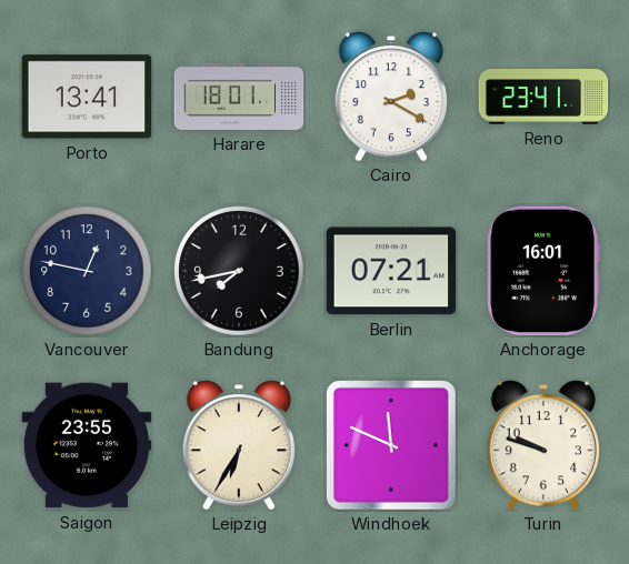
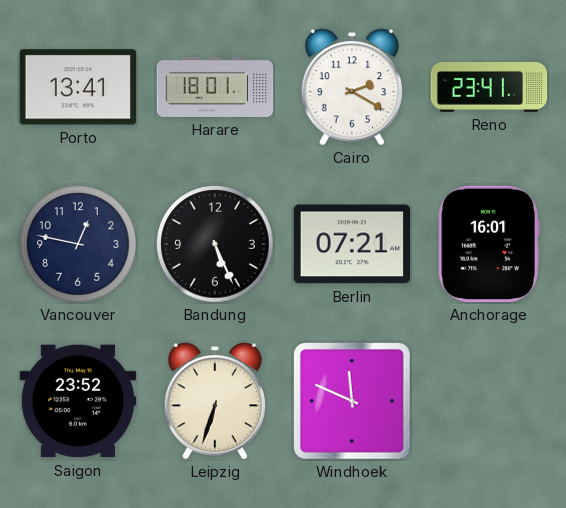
Bandung: 7:43 -> 5:26
Saigon: 23:55 -> 23:52
Leipzig: 6:35 -> 6:33
Turin: 9:48 -> none
